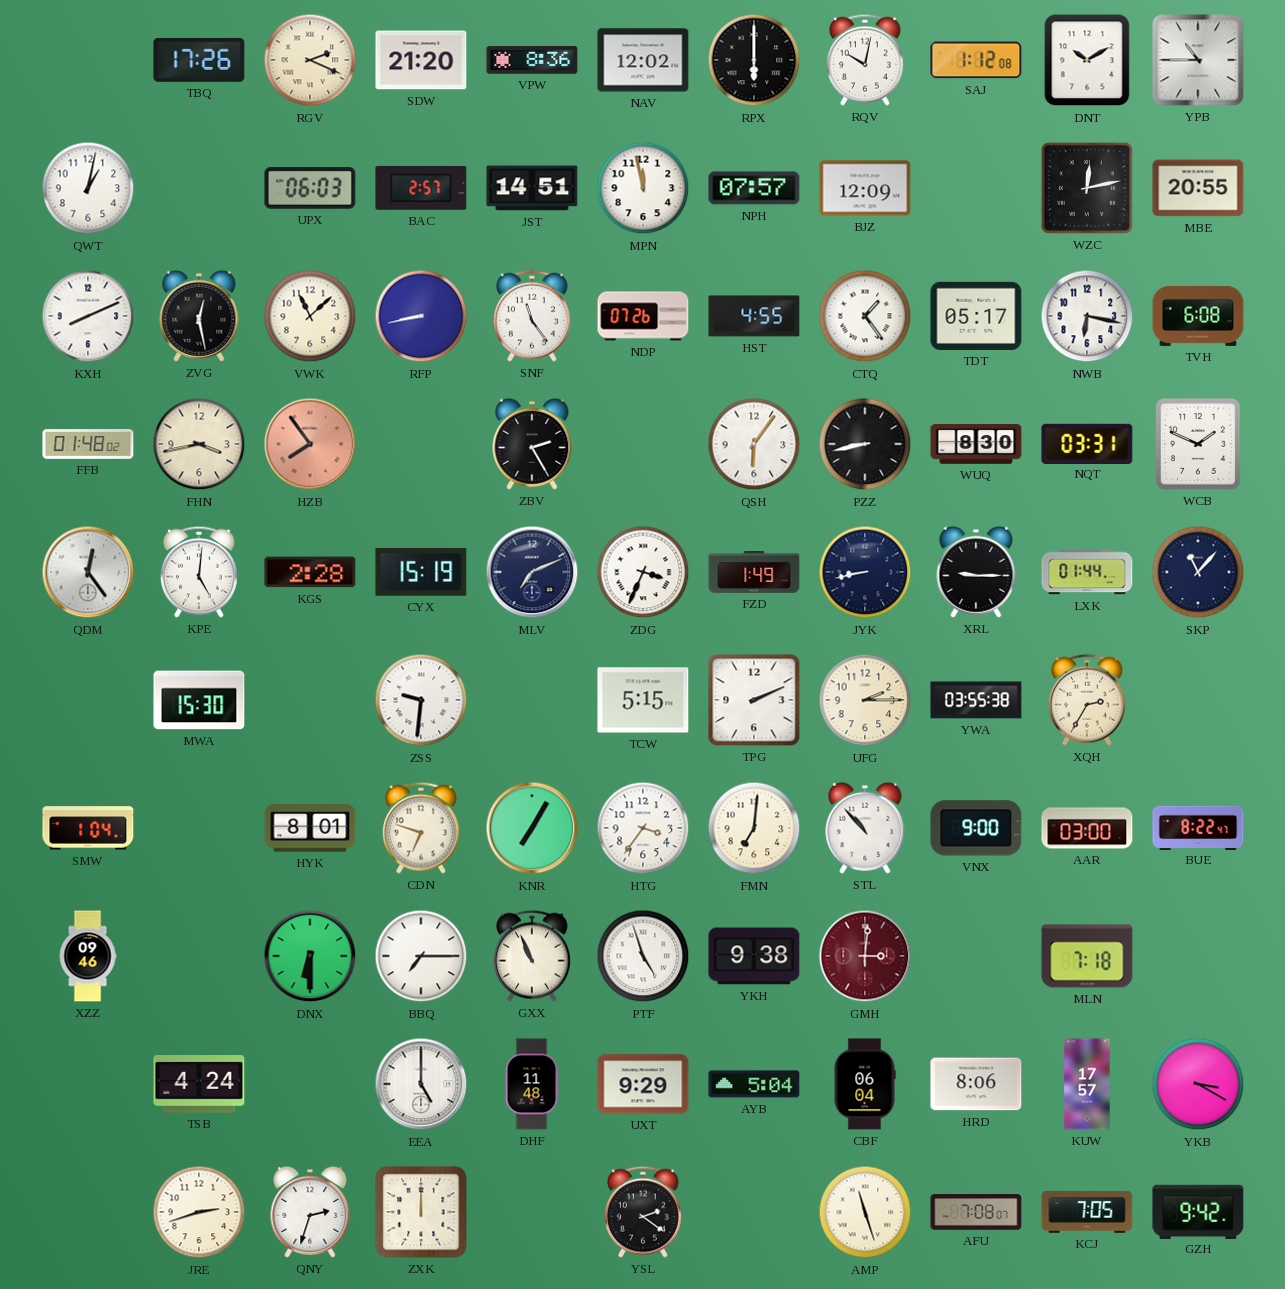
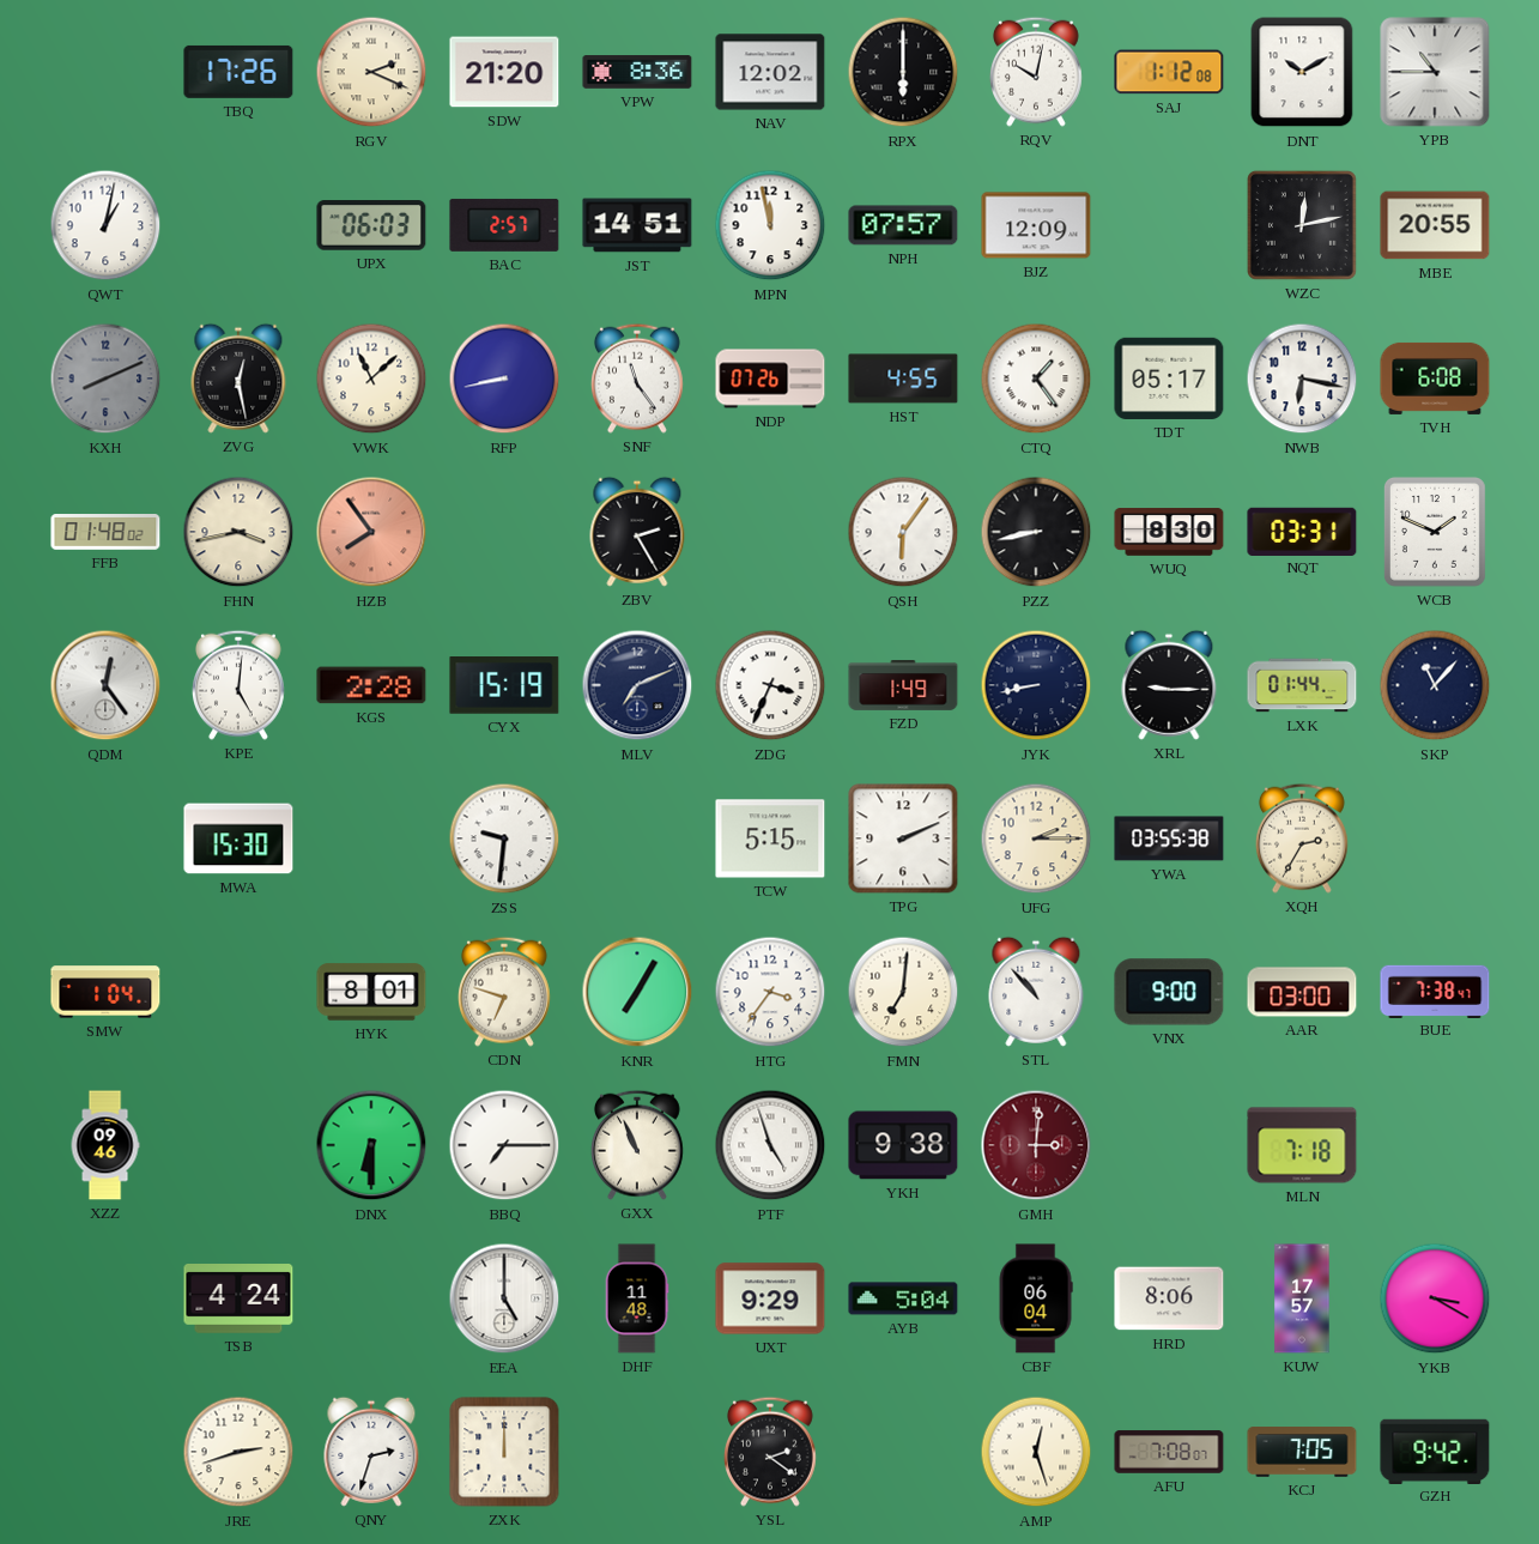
KXH dial: white -> grey
BUE: 8:22 -> 7:38
AMP: 11:27 -> 12:27
